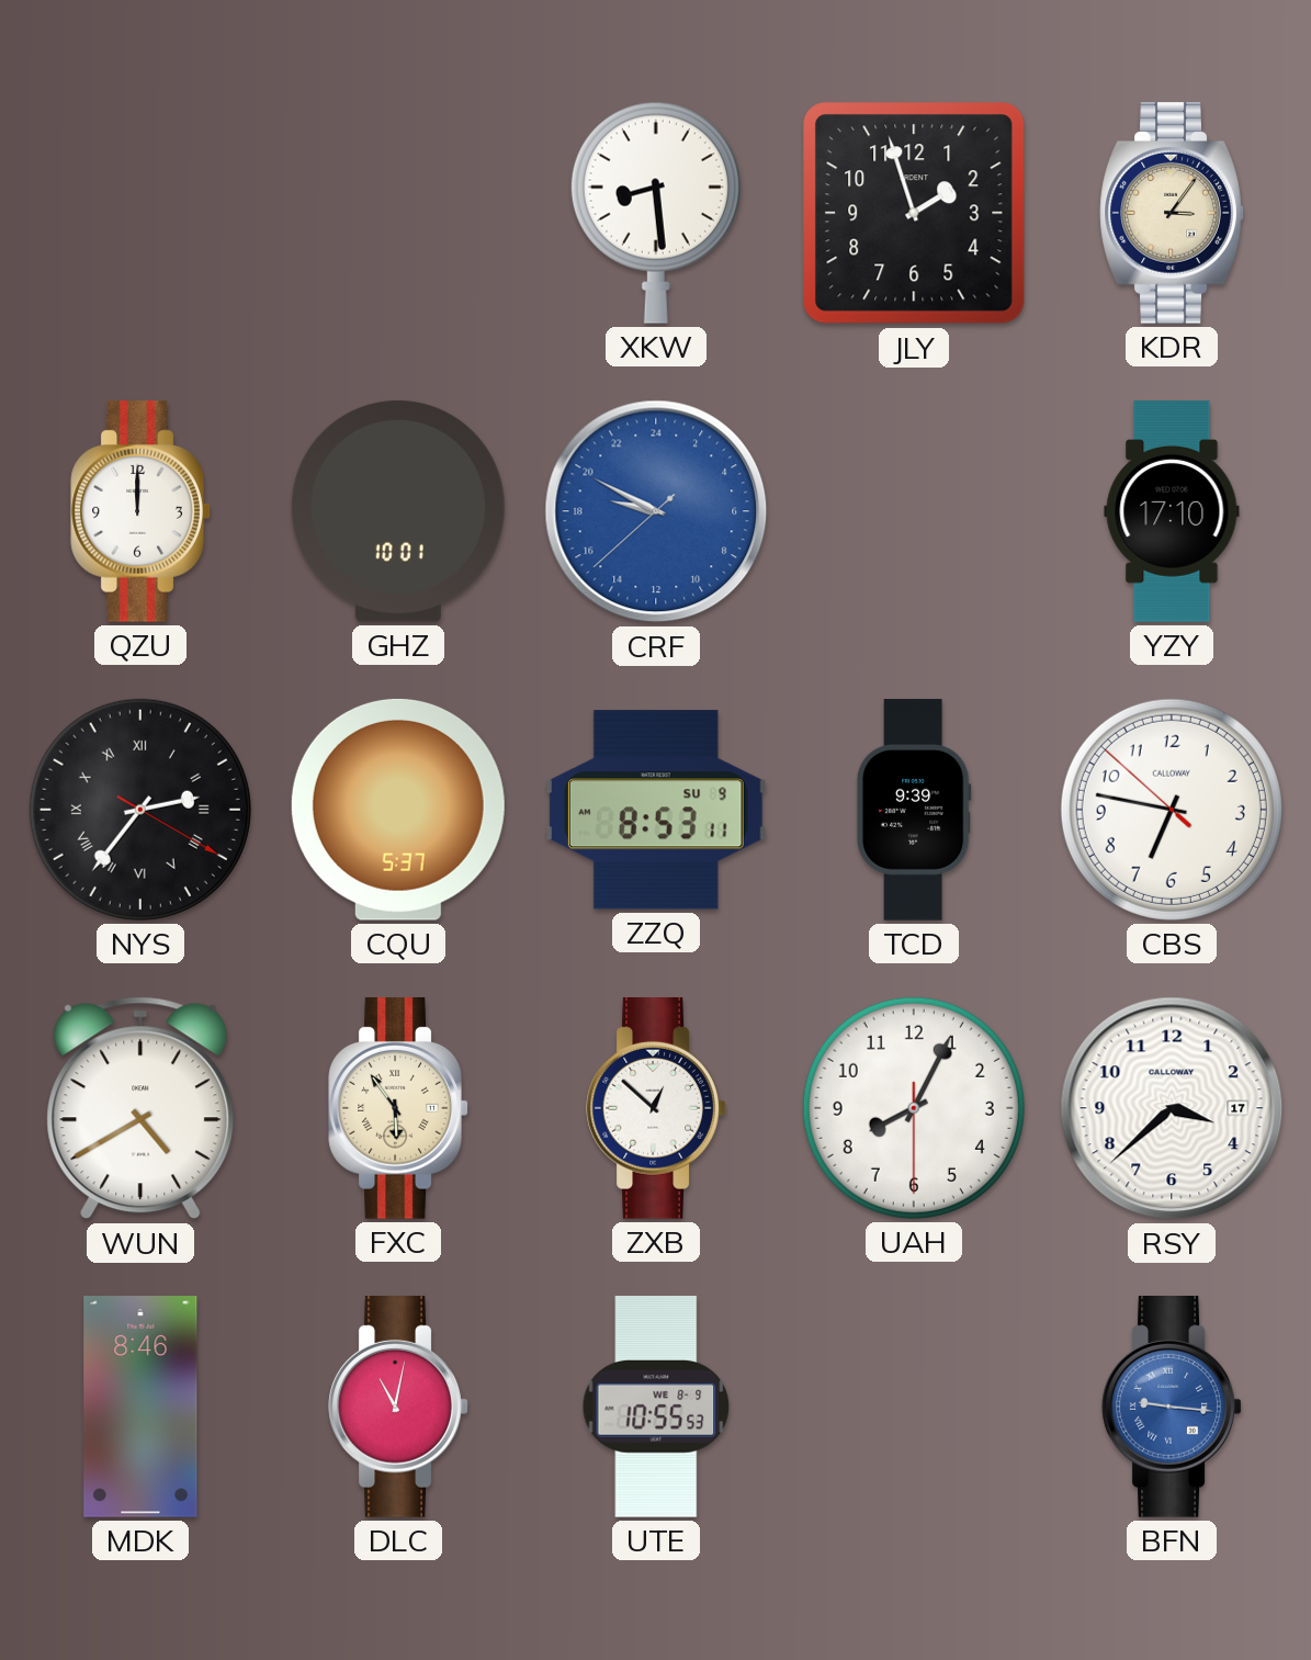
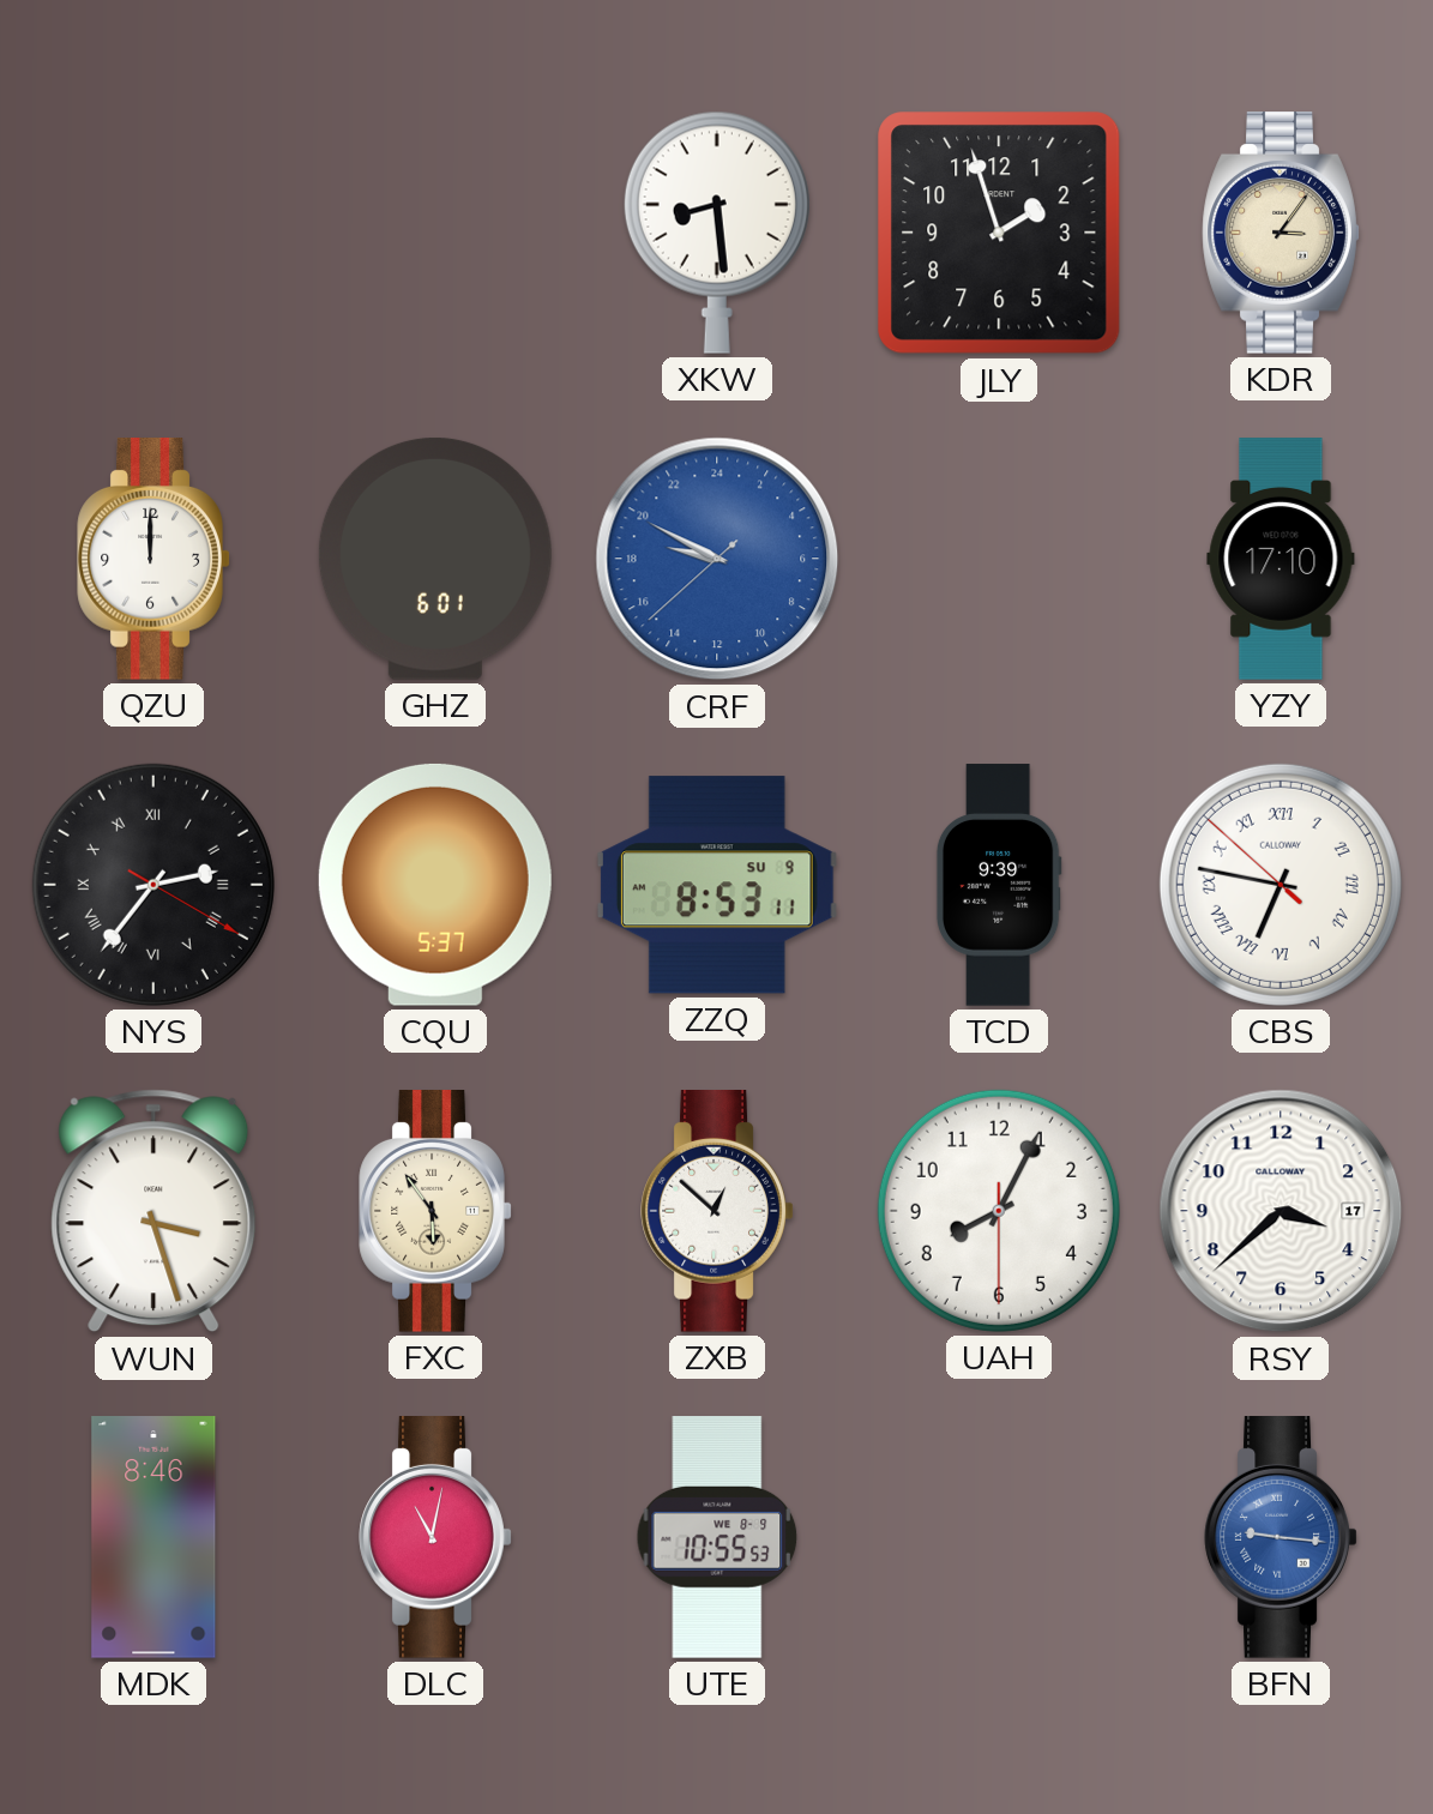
GHZ: 10:01 -> 6:01
CBS numerals: Arabic -> Roman
WUN: 4:40 -> 3:27
